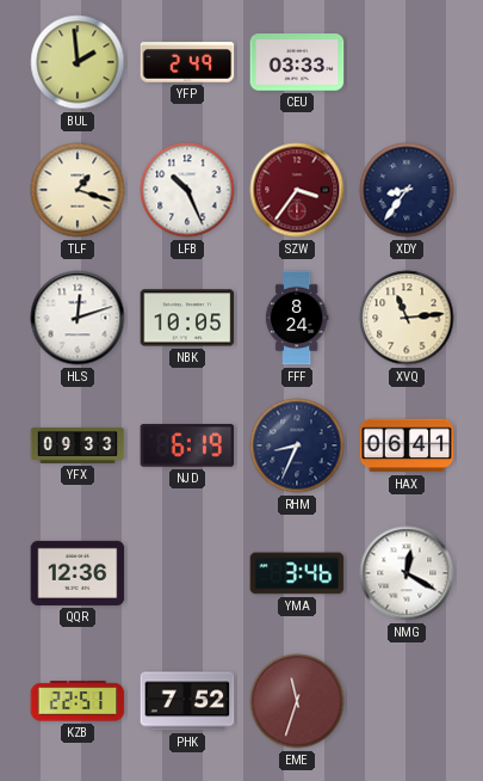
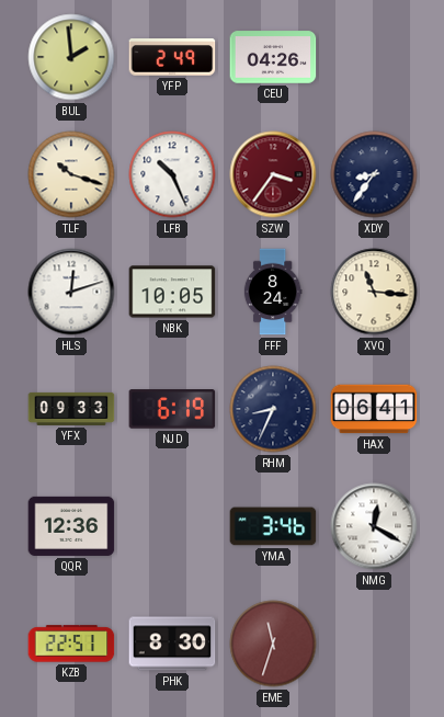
CEU: 03:33 -> 04:26
TLF: 1:18 -> 10:18
XVQ: 11:14 -> 11:16
PHK: 7:52 -> 8:30
